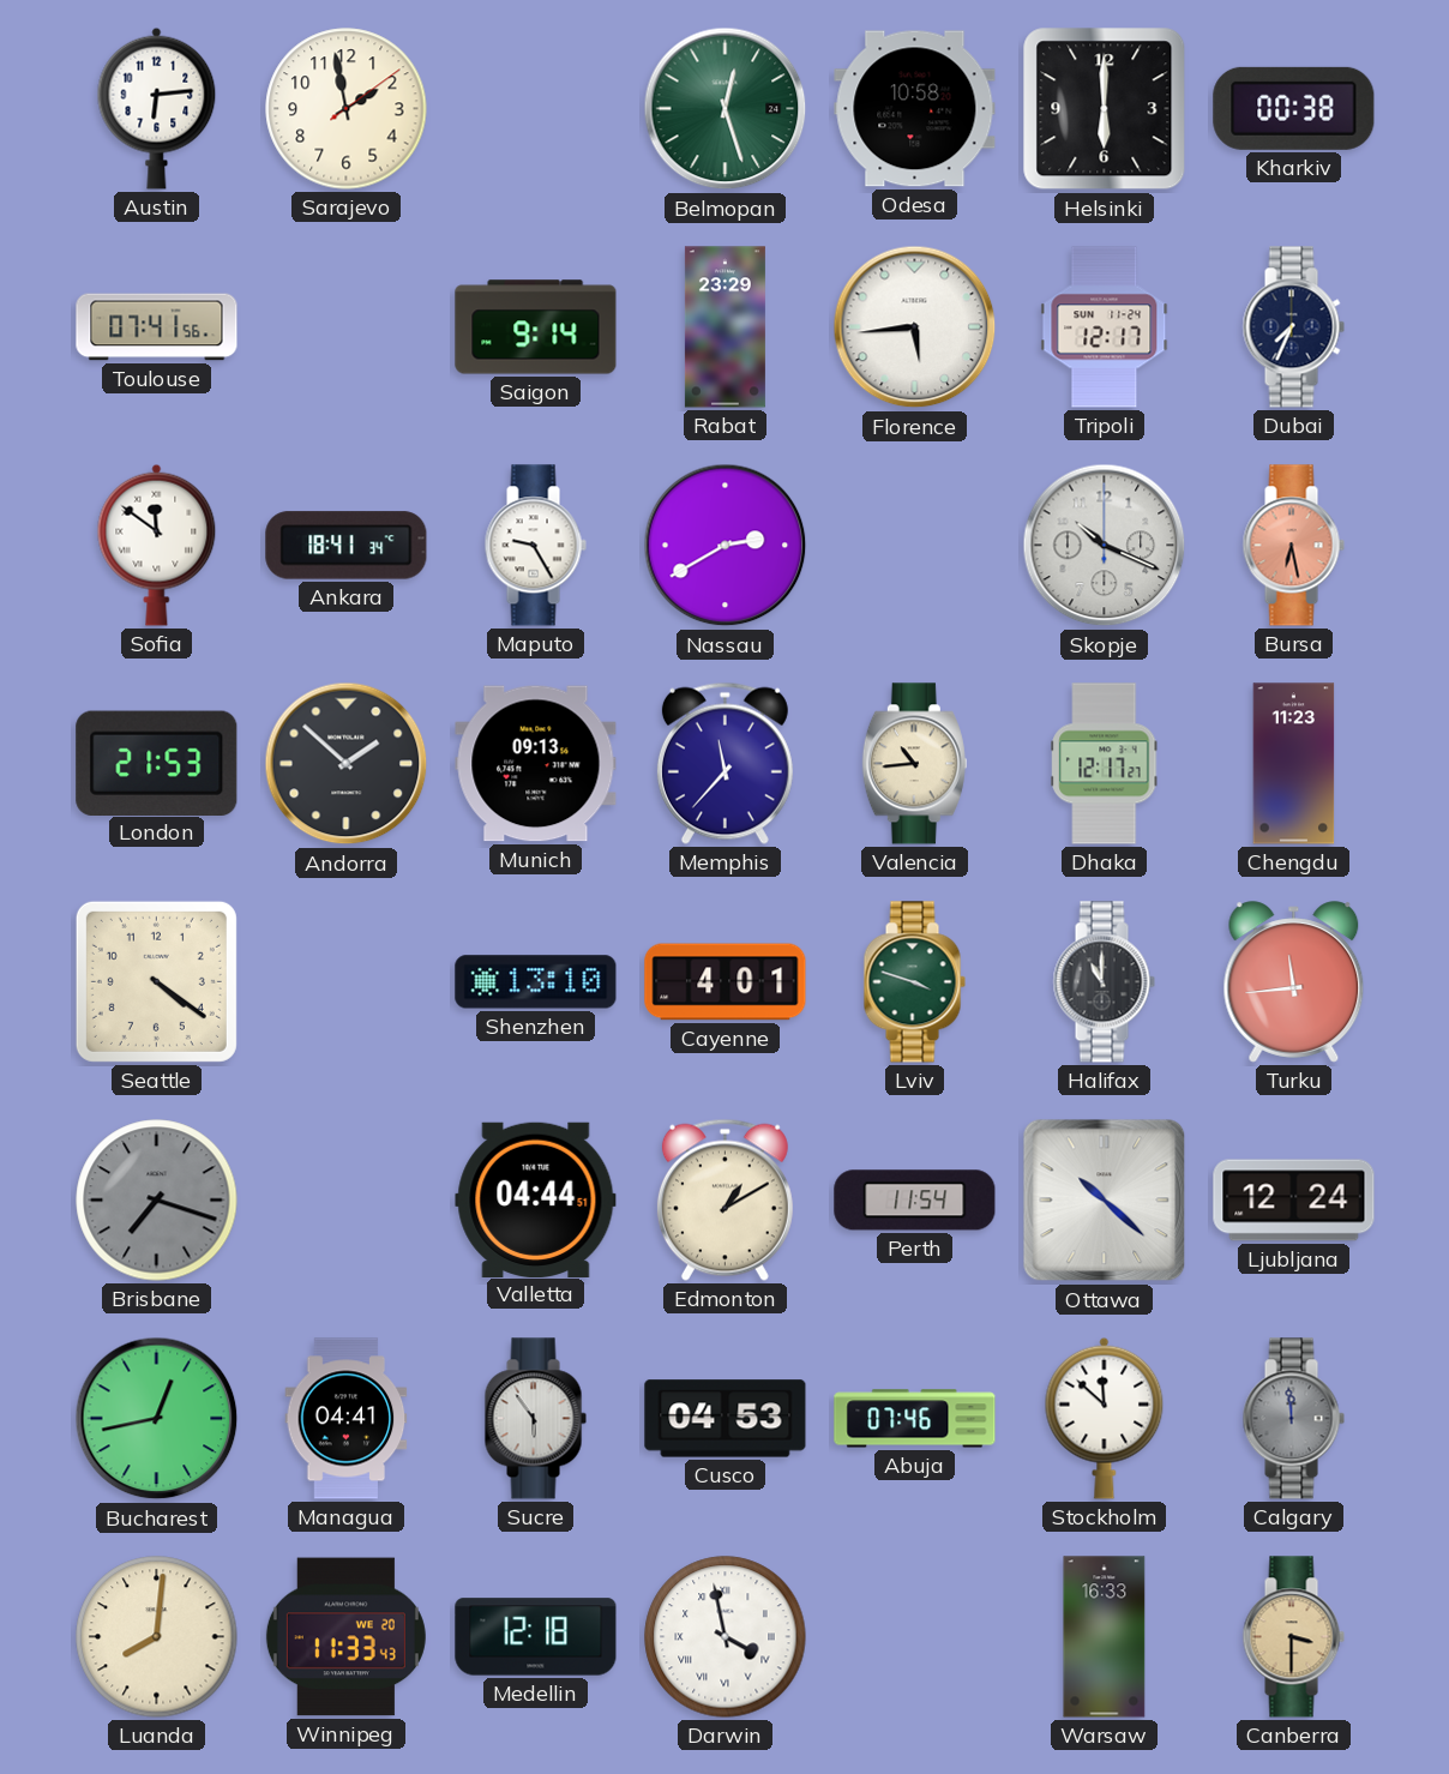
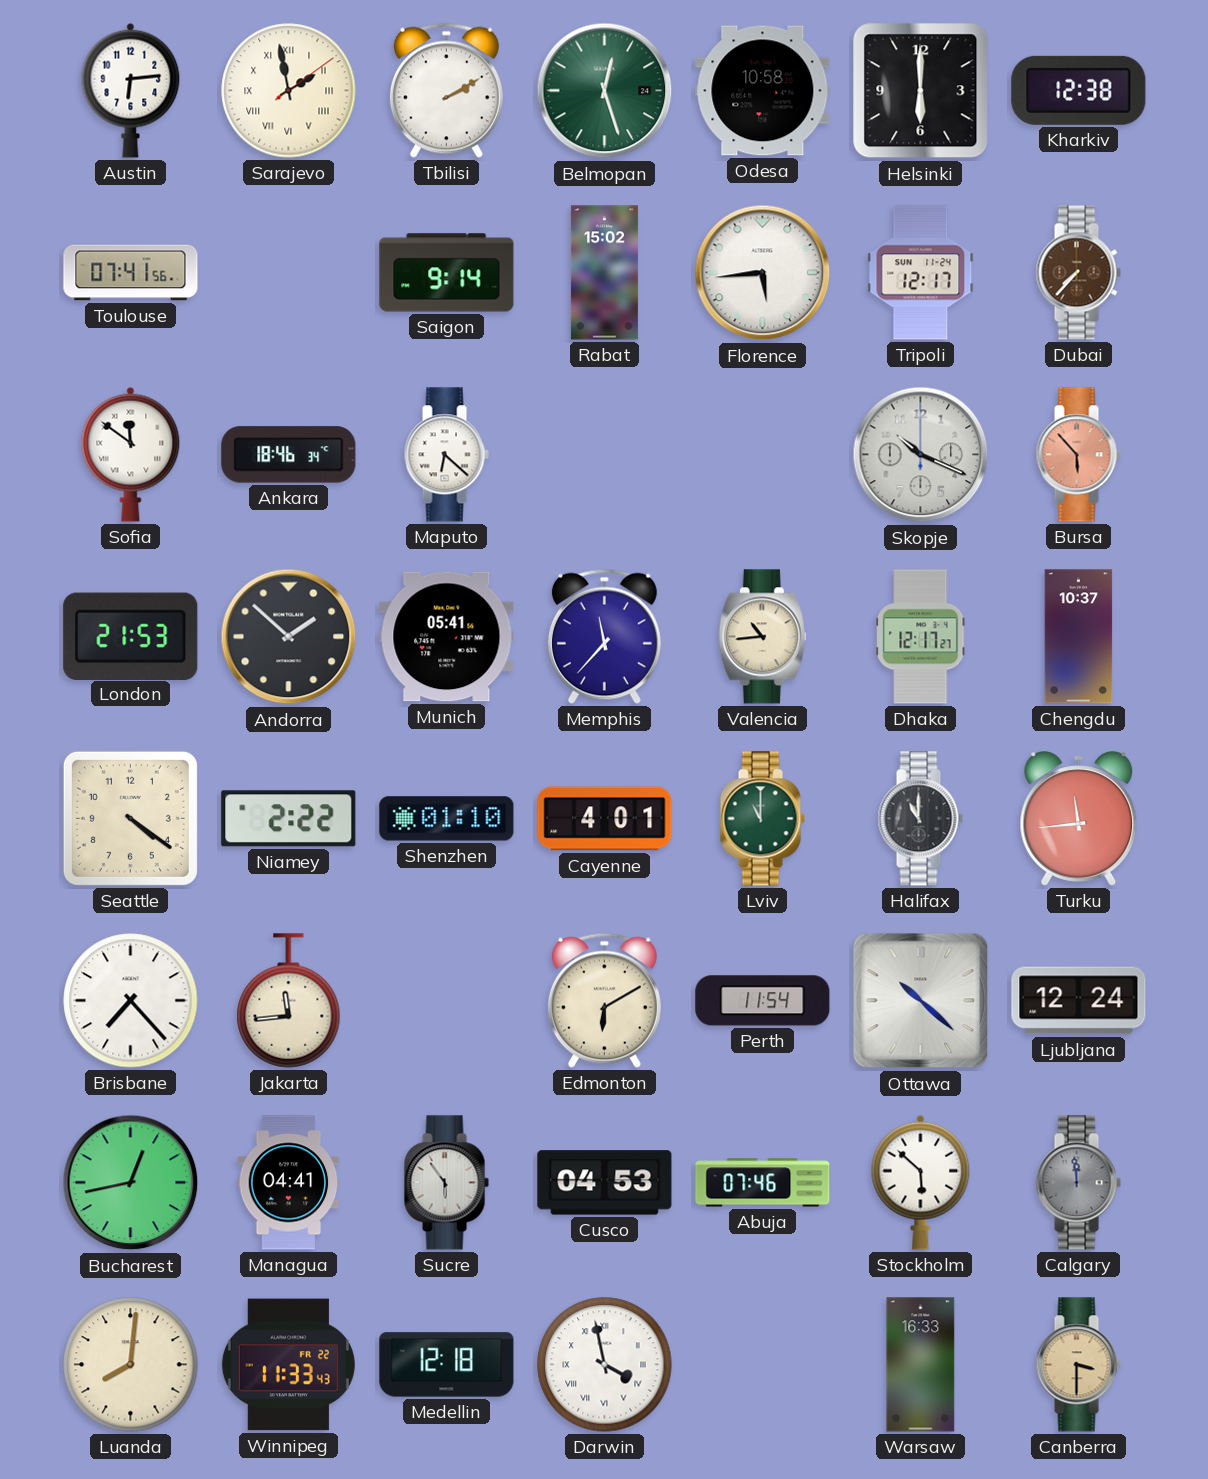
Sarajevo numerals: Arabic -> Roman
Tbilisi: none -> 2:10
Kharkiv: 00:38 -> 12:38
Rabat: 23:29 -> 15:02
Dubai: 7:34 -> 7:37
Dubai dial: navy -> brown
Ankara: 18:41 -> 18:46
Maputo: 9:25 -> 6:22
Nassau: 2:40 -> none
Bursa: 6:28 -> 5:53
Munich: 09:13 -> 05:41
Chengdu: 11:23 -> 10:37
Niamey: none -> 2:22
Shenzhen: 13:10 -> 01:10
Lviv: 3:48 -> 11:00
Brisbane: 7:18 -> 7:23
Brisbane dial: grey -> white
Jakarta: none -> 11:44
Valletta: 04:44 -> none
Edmonton: 1:10 -> 6:10
Stockholm: 11:52 -> 5:52
Winnipeg date: WE 20 -> FR 22
